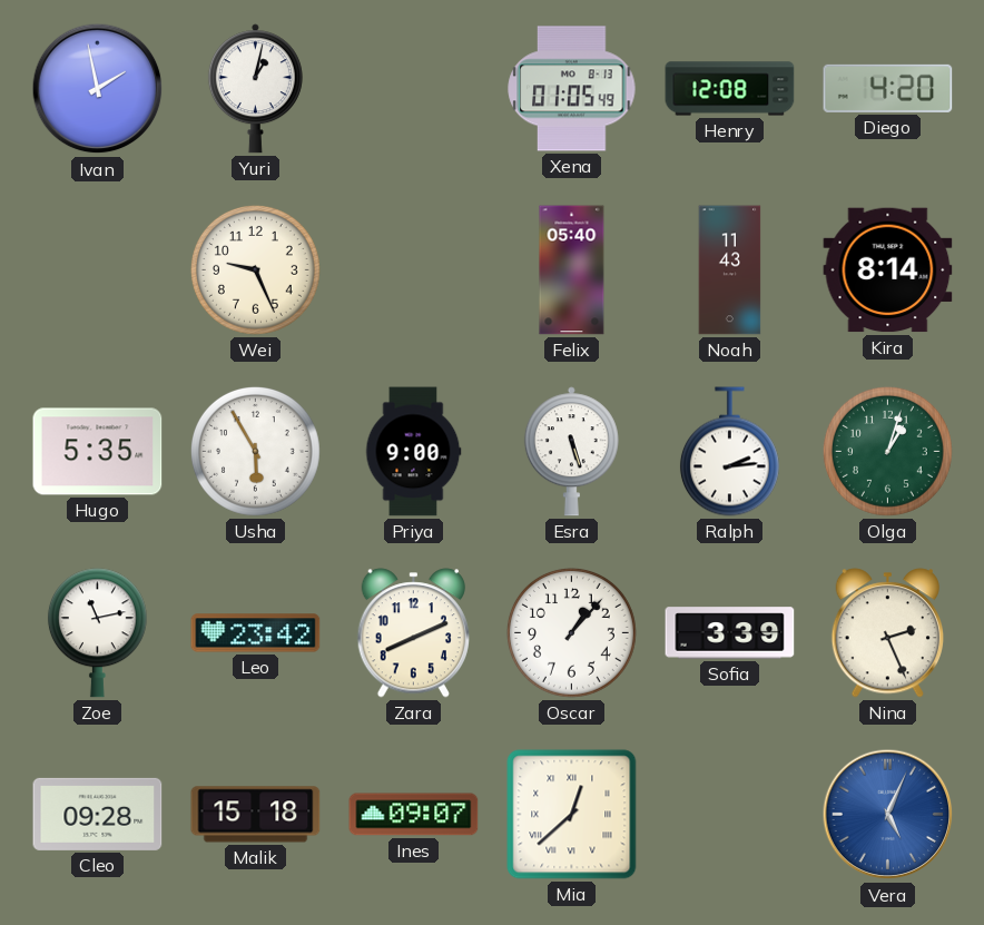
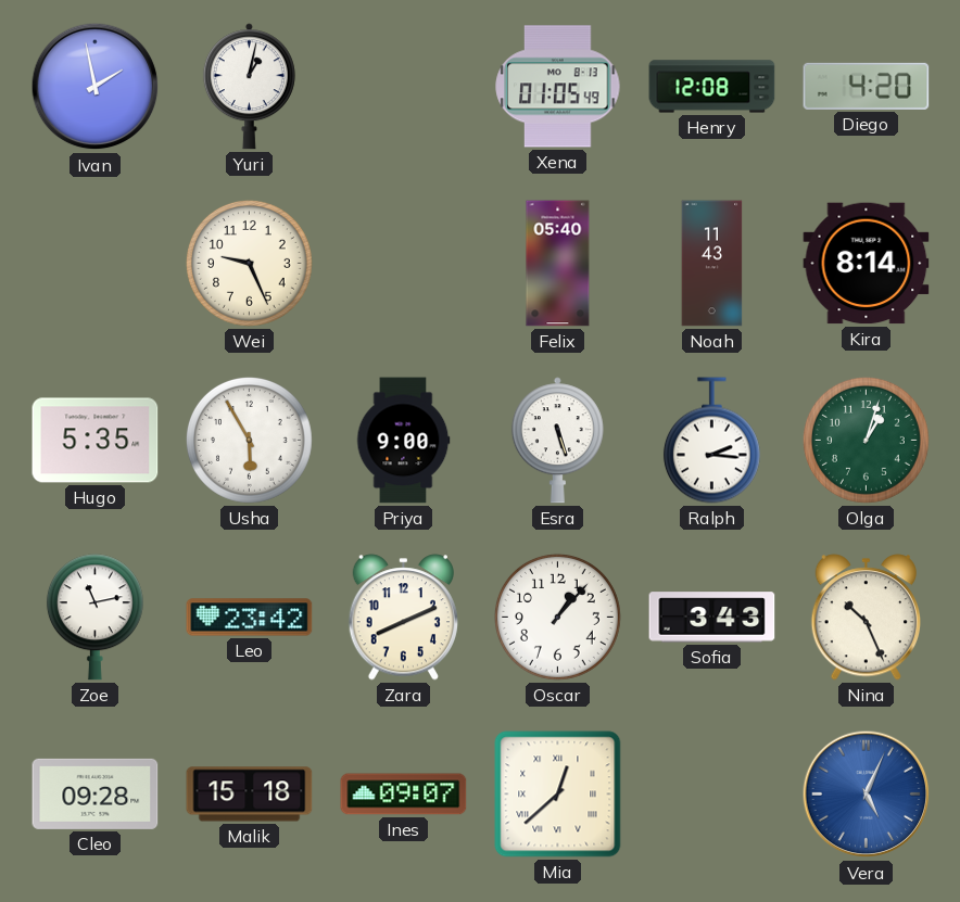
Ralph: 2:14 -> 2:16
Sofia: 3:39 -> 3:43
Nina: 2:26 -> 10:26
